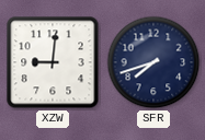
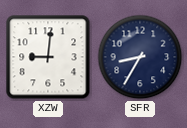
SFR: 7:42 -> 8:35
